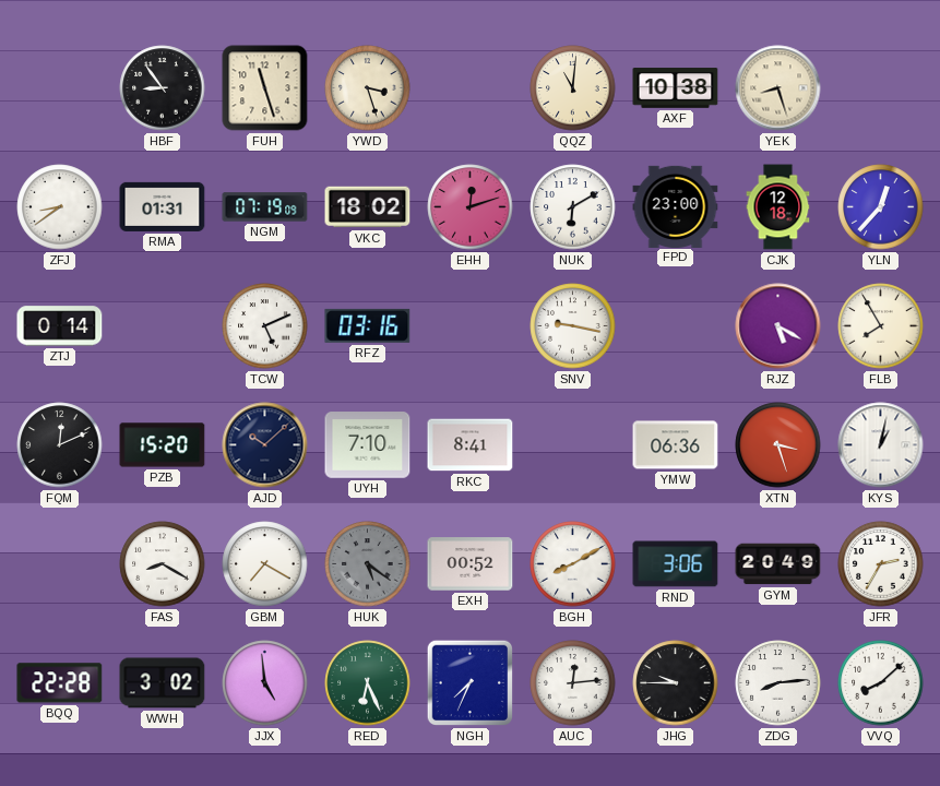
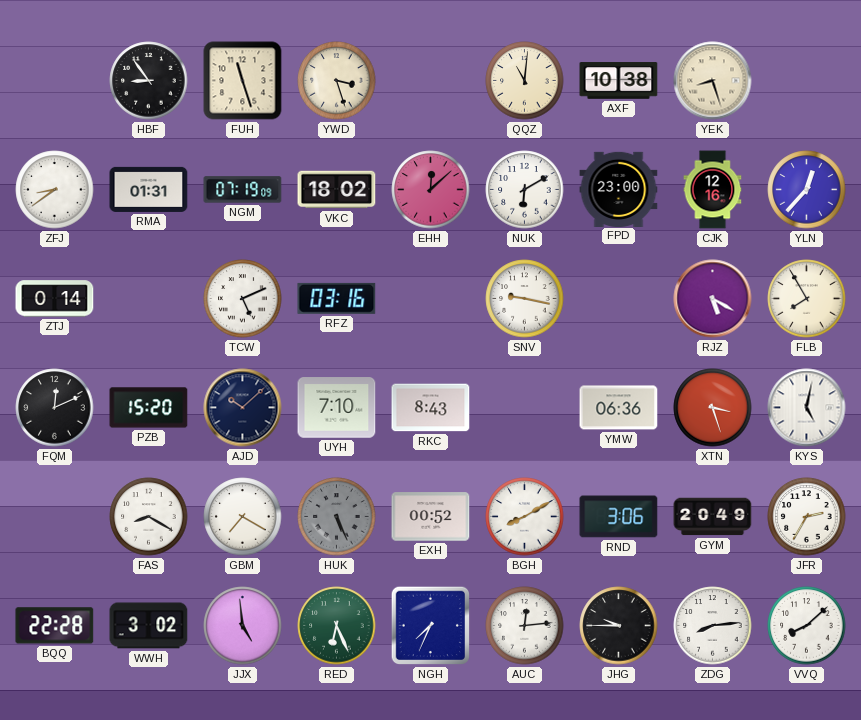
EHH: 12:12 -> 12:08
CJK: 12:18 -> 12:16
RKC: 8:41 -> 8:43
KYS: 1:02 -> 5:02
HUK: 5:21 -> 5:26
